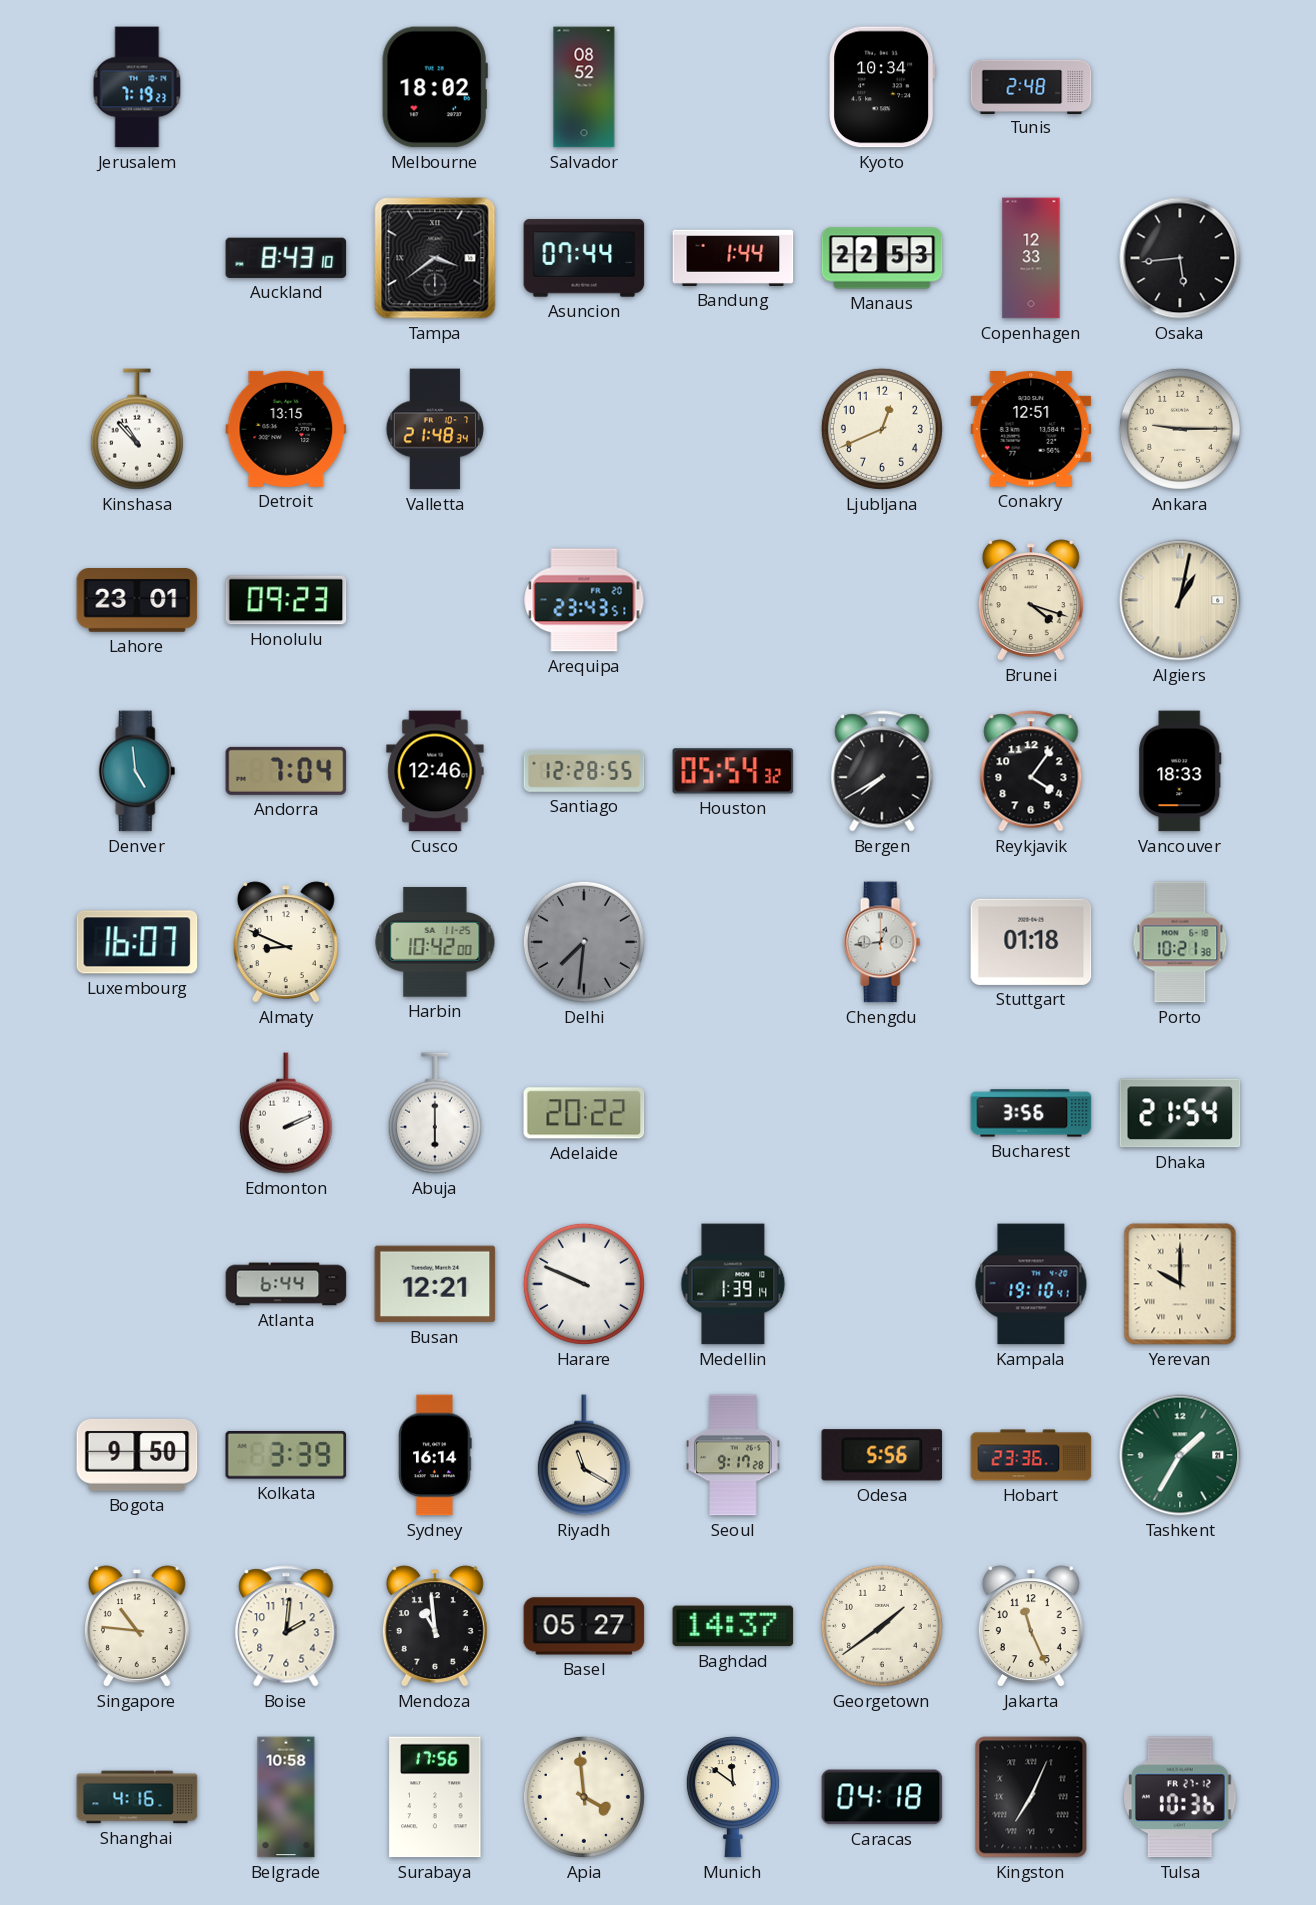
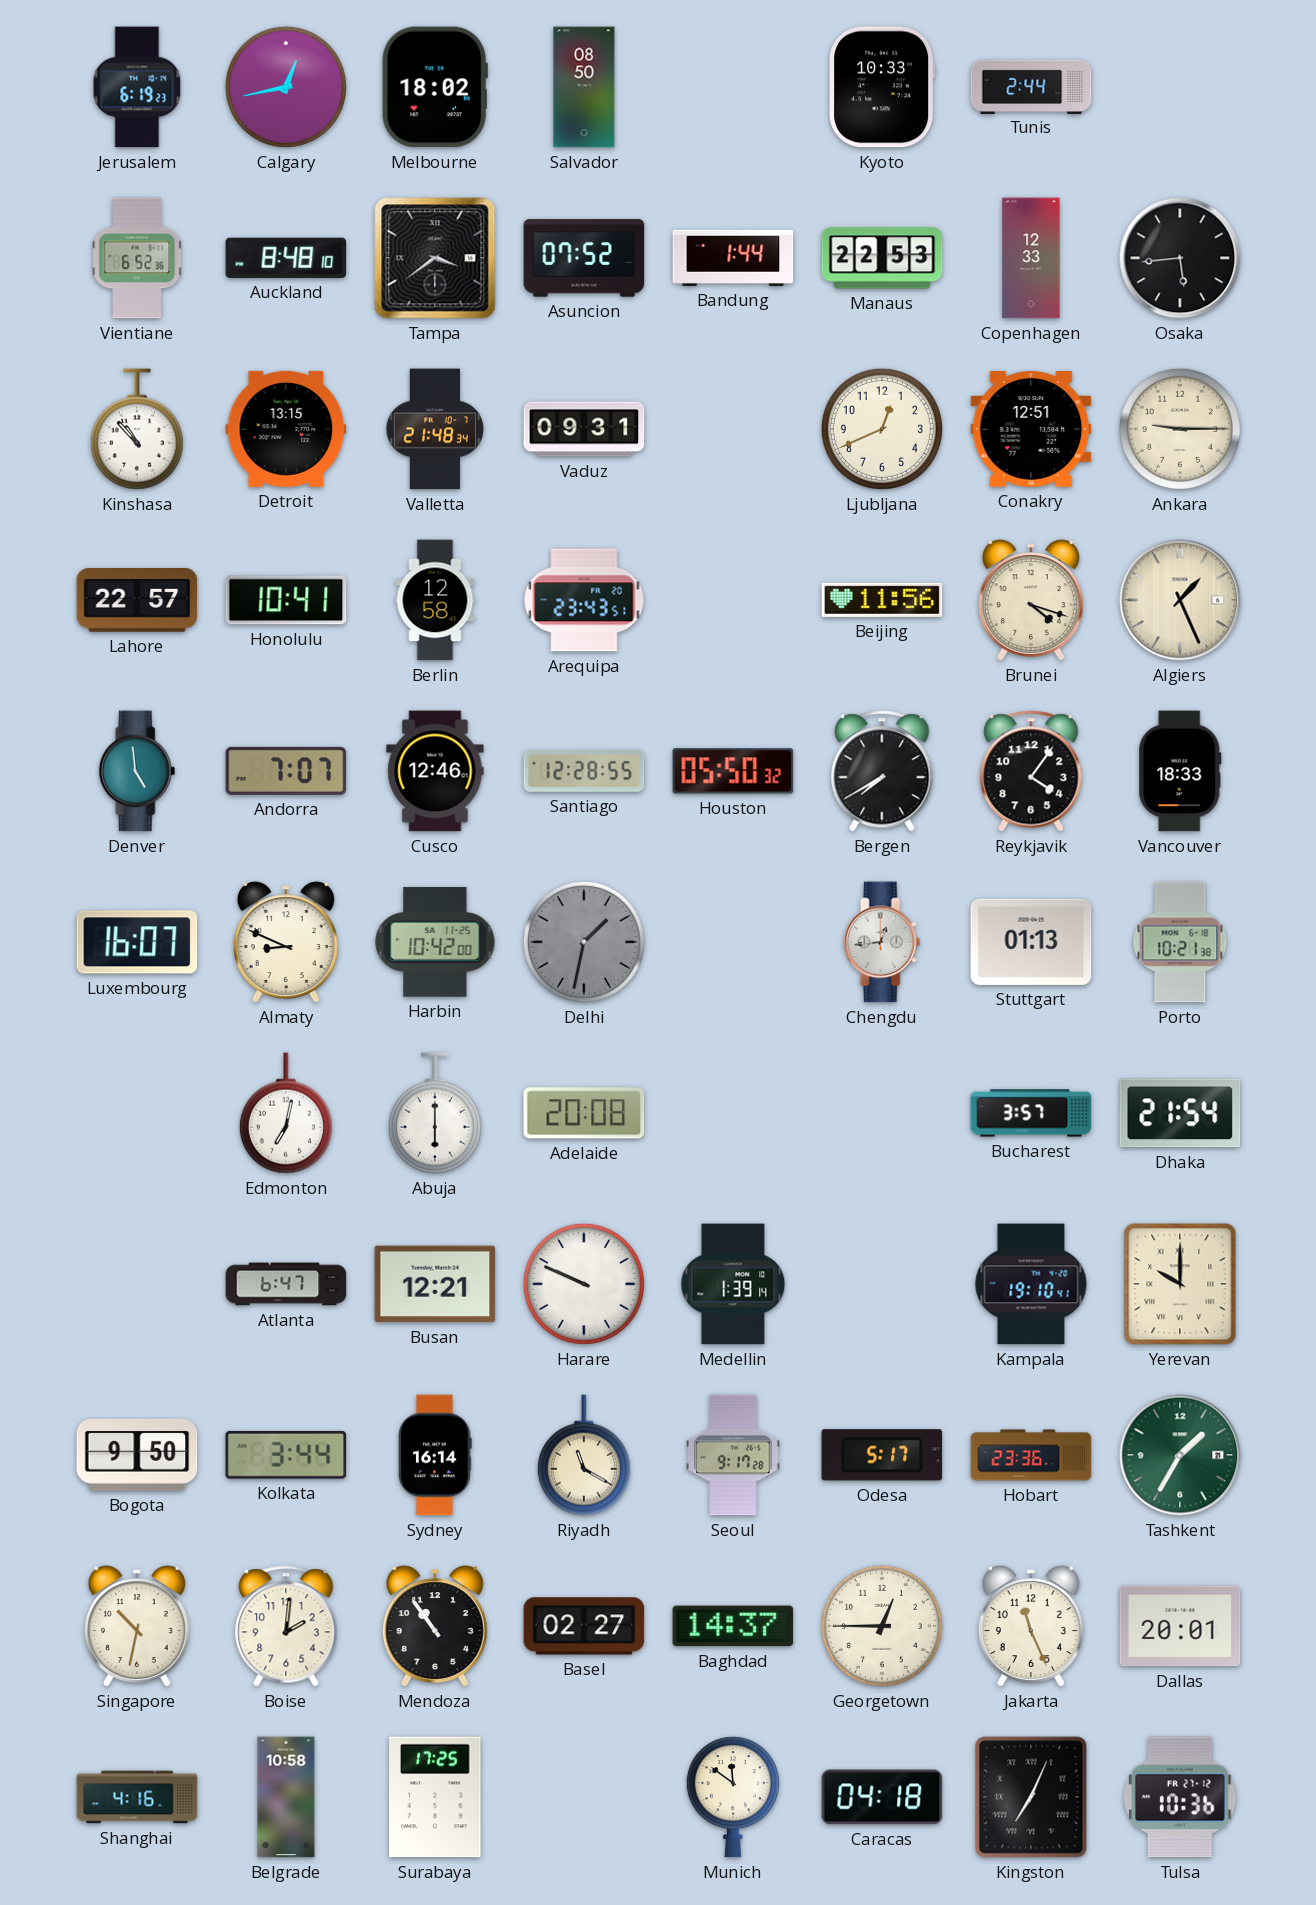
Jerusalem: 7:19 -> 6:19
Calgary: none -> 12:43
Salvador: 08:52 -> 08:50
Kyoto: 10:34 -> 10:33
Tunis: 2:48 -> 2:44
Vientiane: none -> 6:52
Auckland: 8:43 -> 8:48
Asuncion: 07:44 -> 07:52
Vaduz: none -> 09:31
Lahore: 23:01 -> 22:57
Honolulu: 09:23 -> 10:41
Berlin: none -> 12:58
Beijing: none -> 11:56
Algiers: 1:02 -> 1:26
Andorra: 7:04 -> 7:07
Houston: 05:54 -> 05:50
Delhi: 7:31 -> 1:32
Stuttgart: 01:18 -> 01:13
Edmonton: 2:11 -> 7:02
Adelaide: 20:22 -> 20:08
Bucharest: 3:56 -> 3:57
Atlanta: 6:44 -> 6:47
Kolkata: 3:39 -> 3:44
Odesa: 5:56 -> 5:17
Singapore: 10:46 -> 10:32
Mendoza: 10:59 -> 10:54
Basel: 05:27 -> 02:27
Georgetown: 1:39 -> 12:45
Dallas: none -> 20:01
Surabaya: 17:56 -> 17:25
Apia: 3:59 -> none
